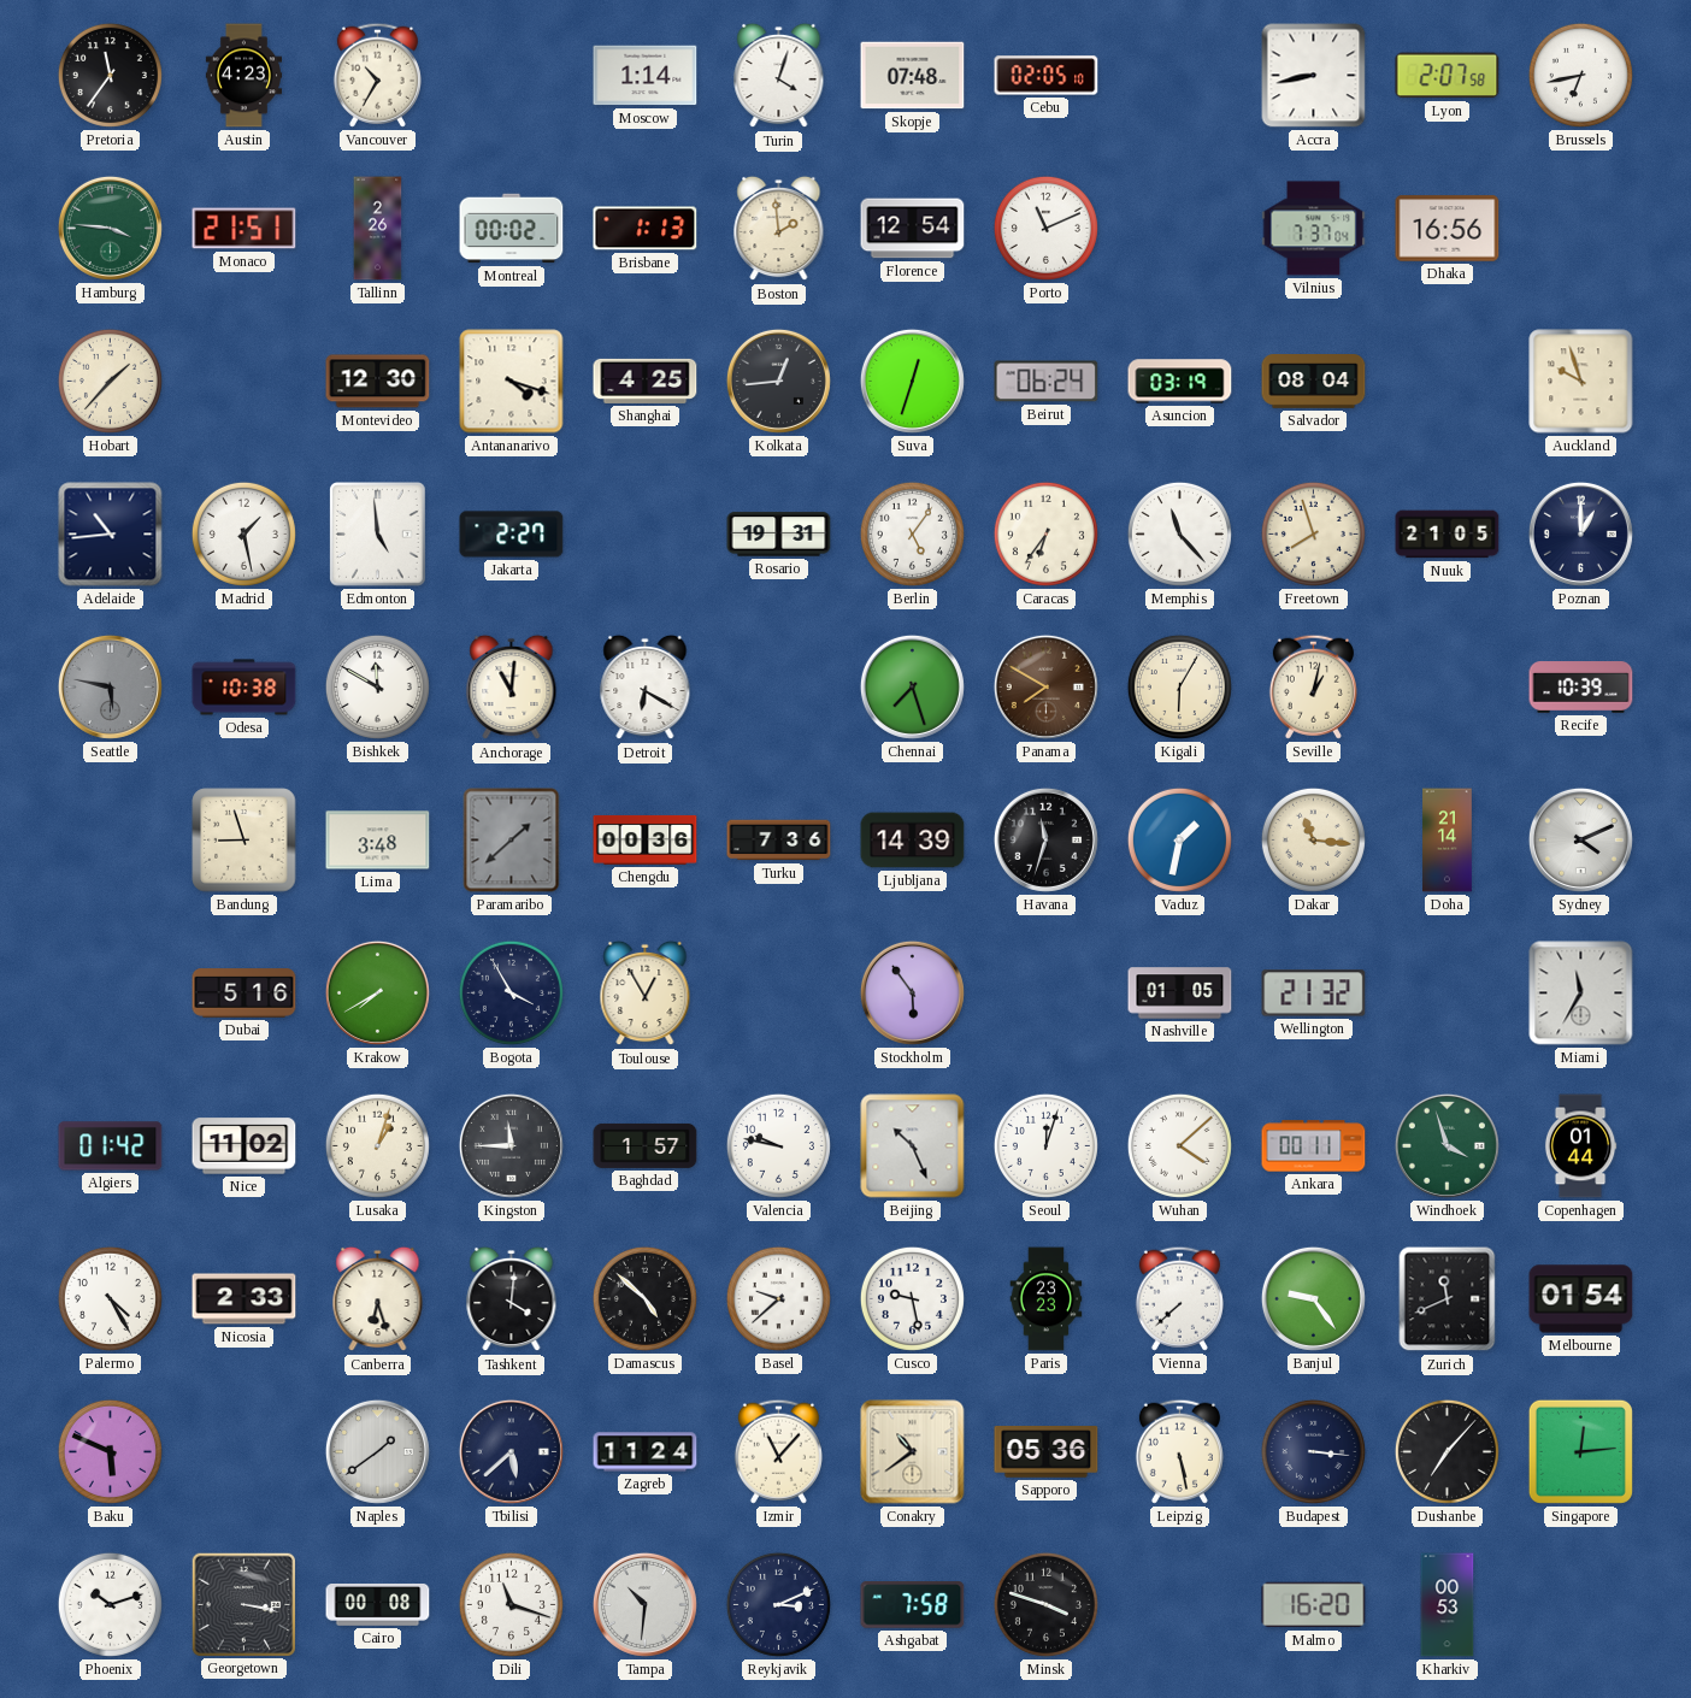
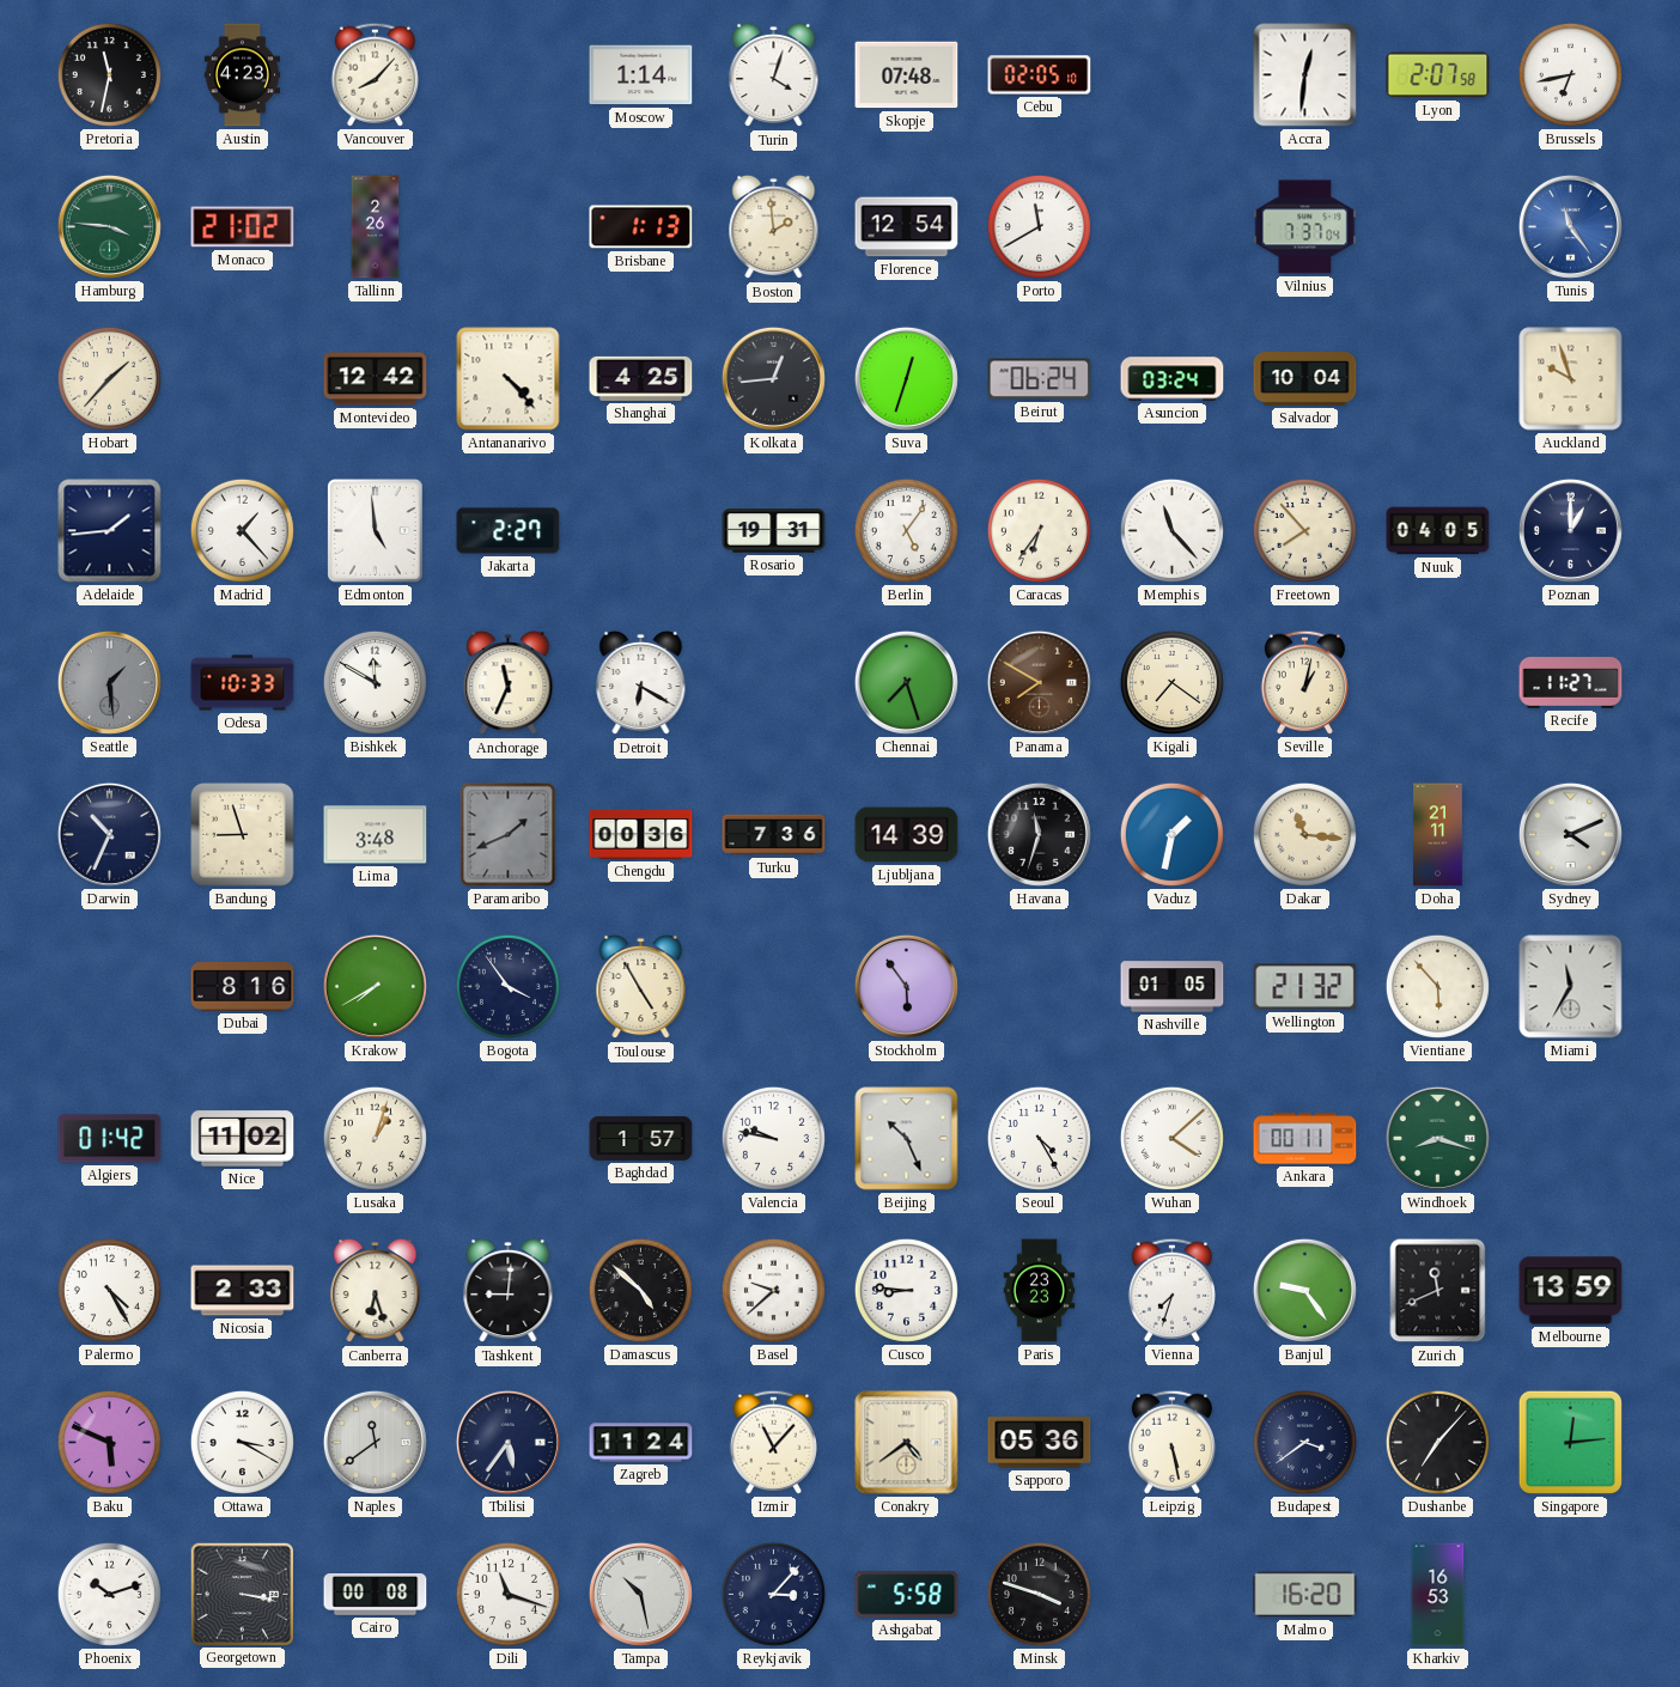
Pretoria: 11:36 -> 11:32
Vancouver: 10:35 -> 8:07
Accra: 8:43 -> 12:31
Monaco: 21:51 -> 21:02
Montreal: 00:02 -> none
Porto: 11:11 -> 11:40
Dhaka: 16:56 -> none
Tunis: none -> 11:24
Montevideo: 12:30 -> 12:42
Antananarivo: 4:18 -> 4:23
Asuncion: 03:19 -> 03:24
Salvador: 08:04 -> 10:04
Adelaide: 10:44 -> 1:44
Madrid: 1:28 -> 1:23
Freetown: 7:57 -> 7:53
Nuuk: 21:05 -> 04:05
Seattle: 5:47 -> 1:29
Odesa: 10:38 -> 10:33
Anchorage: 11:01 -> 11:34
Kigali: 6:05 -> 7:21
Recife: 10:39 -> 11:27
Darwin: none -> 10:34
Paramaribo: 1:38 -> 1:41
Doha: 21:14 -> 21:11
Dubai: 5:16 -> 8:16
Bogota: 3:55 -> 3:54
Toulouse: 12:55 -> 4:55
Vientiane: none -> 5:53
Kingston: 11:45 -> none
Seoul: 12:03 -> 4:25
Windhoek: 3:57 -> 8:18
Copenhagen: 01:44 -> none
Tashkent: 4:01 -> 9:01
Cusco: 9:28 -> 8:46
Vienna: 7:38 -> 7:33
Melbourne: 01:54 -> 13:59
Ottawa: none -> 3:20
Naples: 1:39 -> 11:39
Tbilisi: 5:38 -> 5:36
Conakry: 10:39 -> 4:39
Budapest: 3:16 -> 3:39
Tampa: 10:31 -> 10:28
Reykjavik: 3:11 -> 3:07
Ashgabat: 7:58 -> 5:58
Kharkiv: 00:53 -> 16:53
